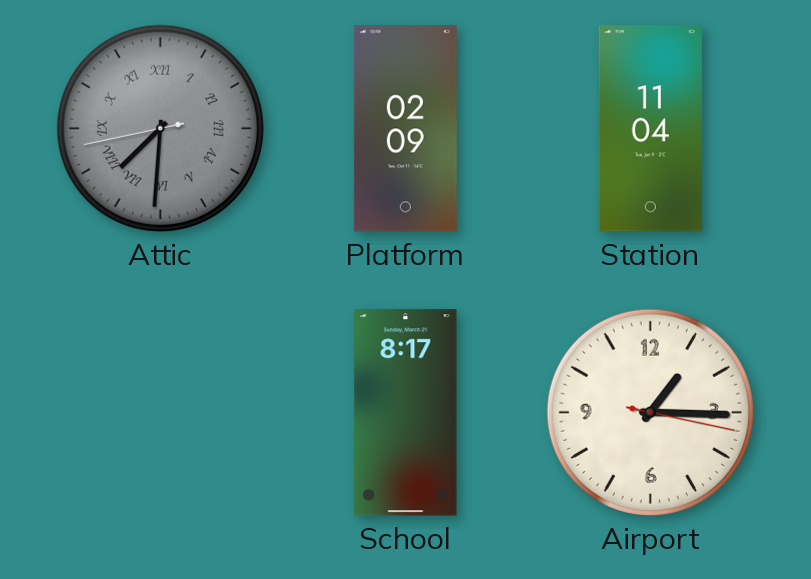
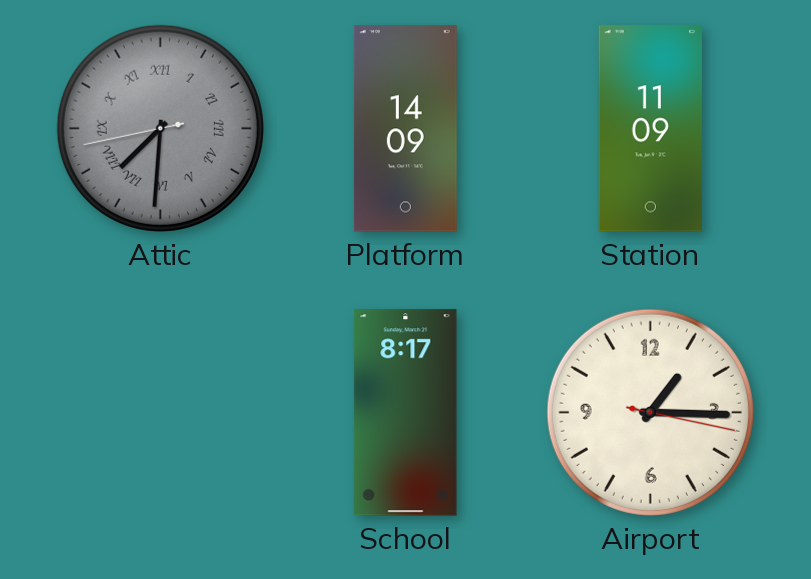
Platform: 02:09 -> 14:09
Station: 11:04 -> 11:09
